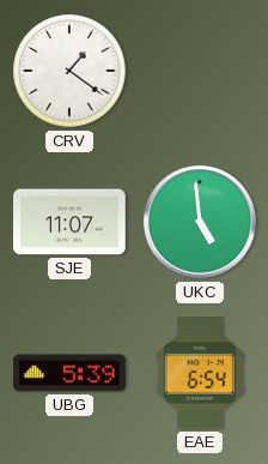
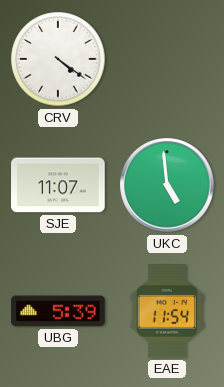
CRV: 1:21 -> 4:21
EAE: 6:54 -> 11:54
